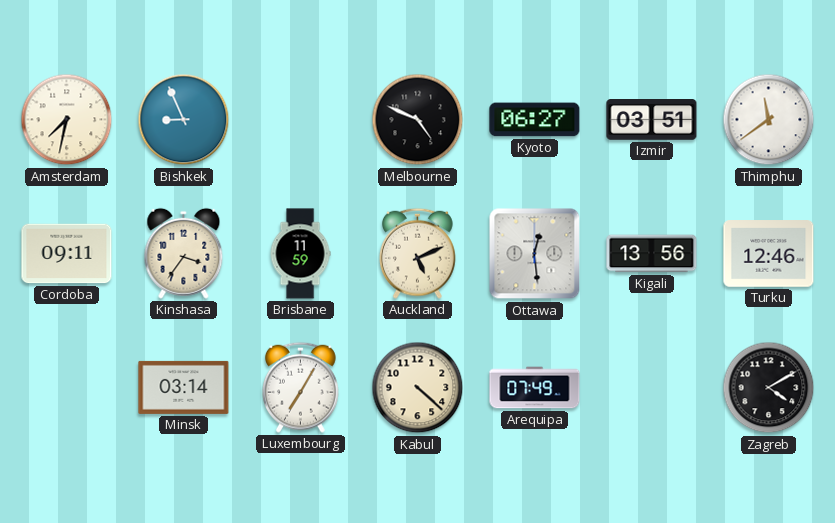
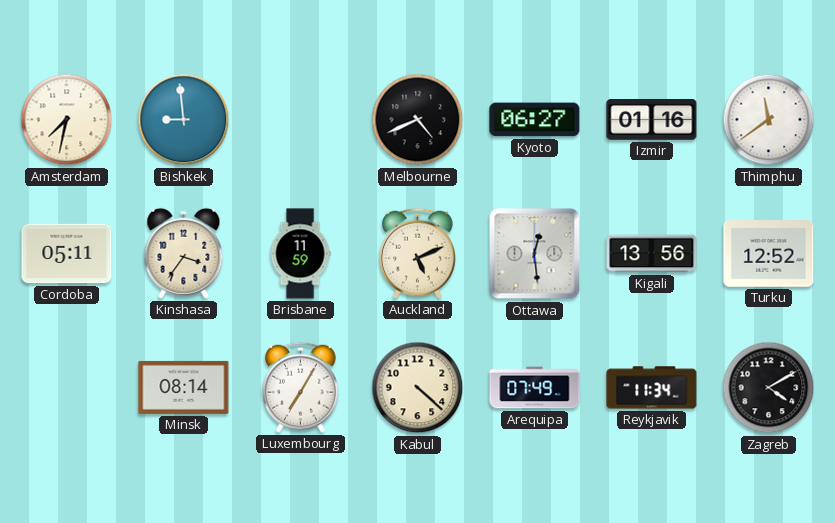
Bishkek: 8:56 -> 8:59
Melbourne: 4:49 -> 4:41
Izmir: 03:51 -> 01:16
Cordoba: 09:11 -> 05:11
Turku: 12:46 -> 12:52
Minsk: 03:14 -> 08:14
Reykjavik: none -> 11:34
